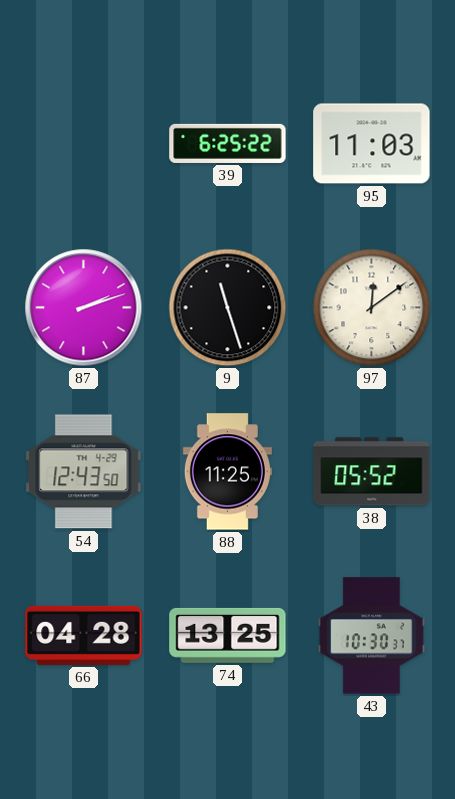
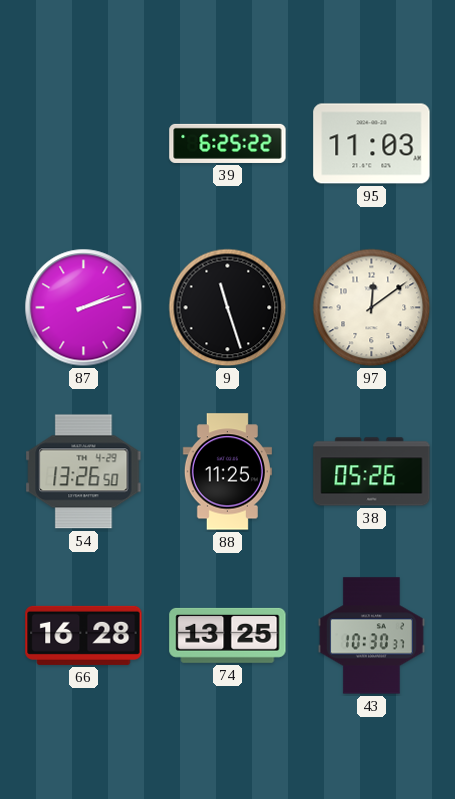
54: 12:43 -> 13:26
38: 05:52 -> 05:26
66: 04:28 -> 16:28
